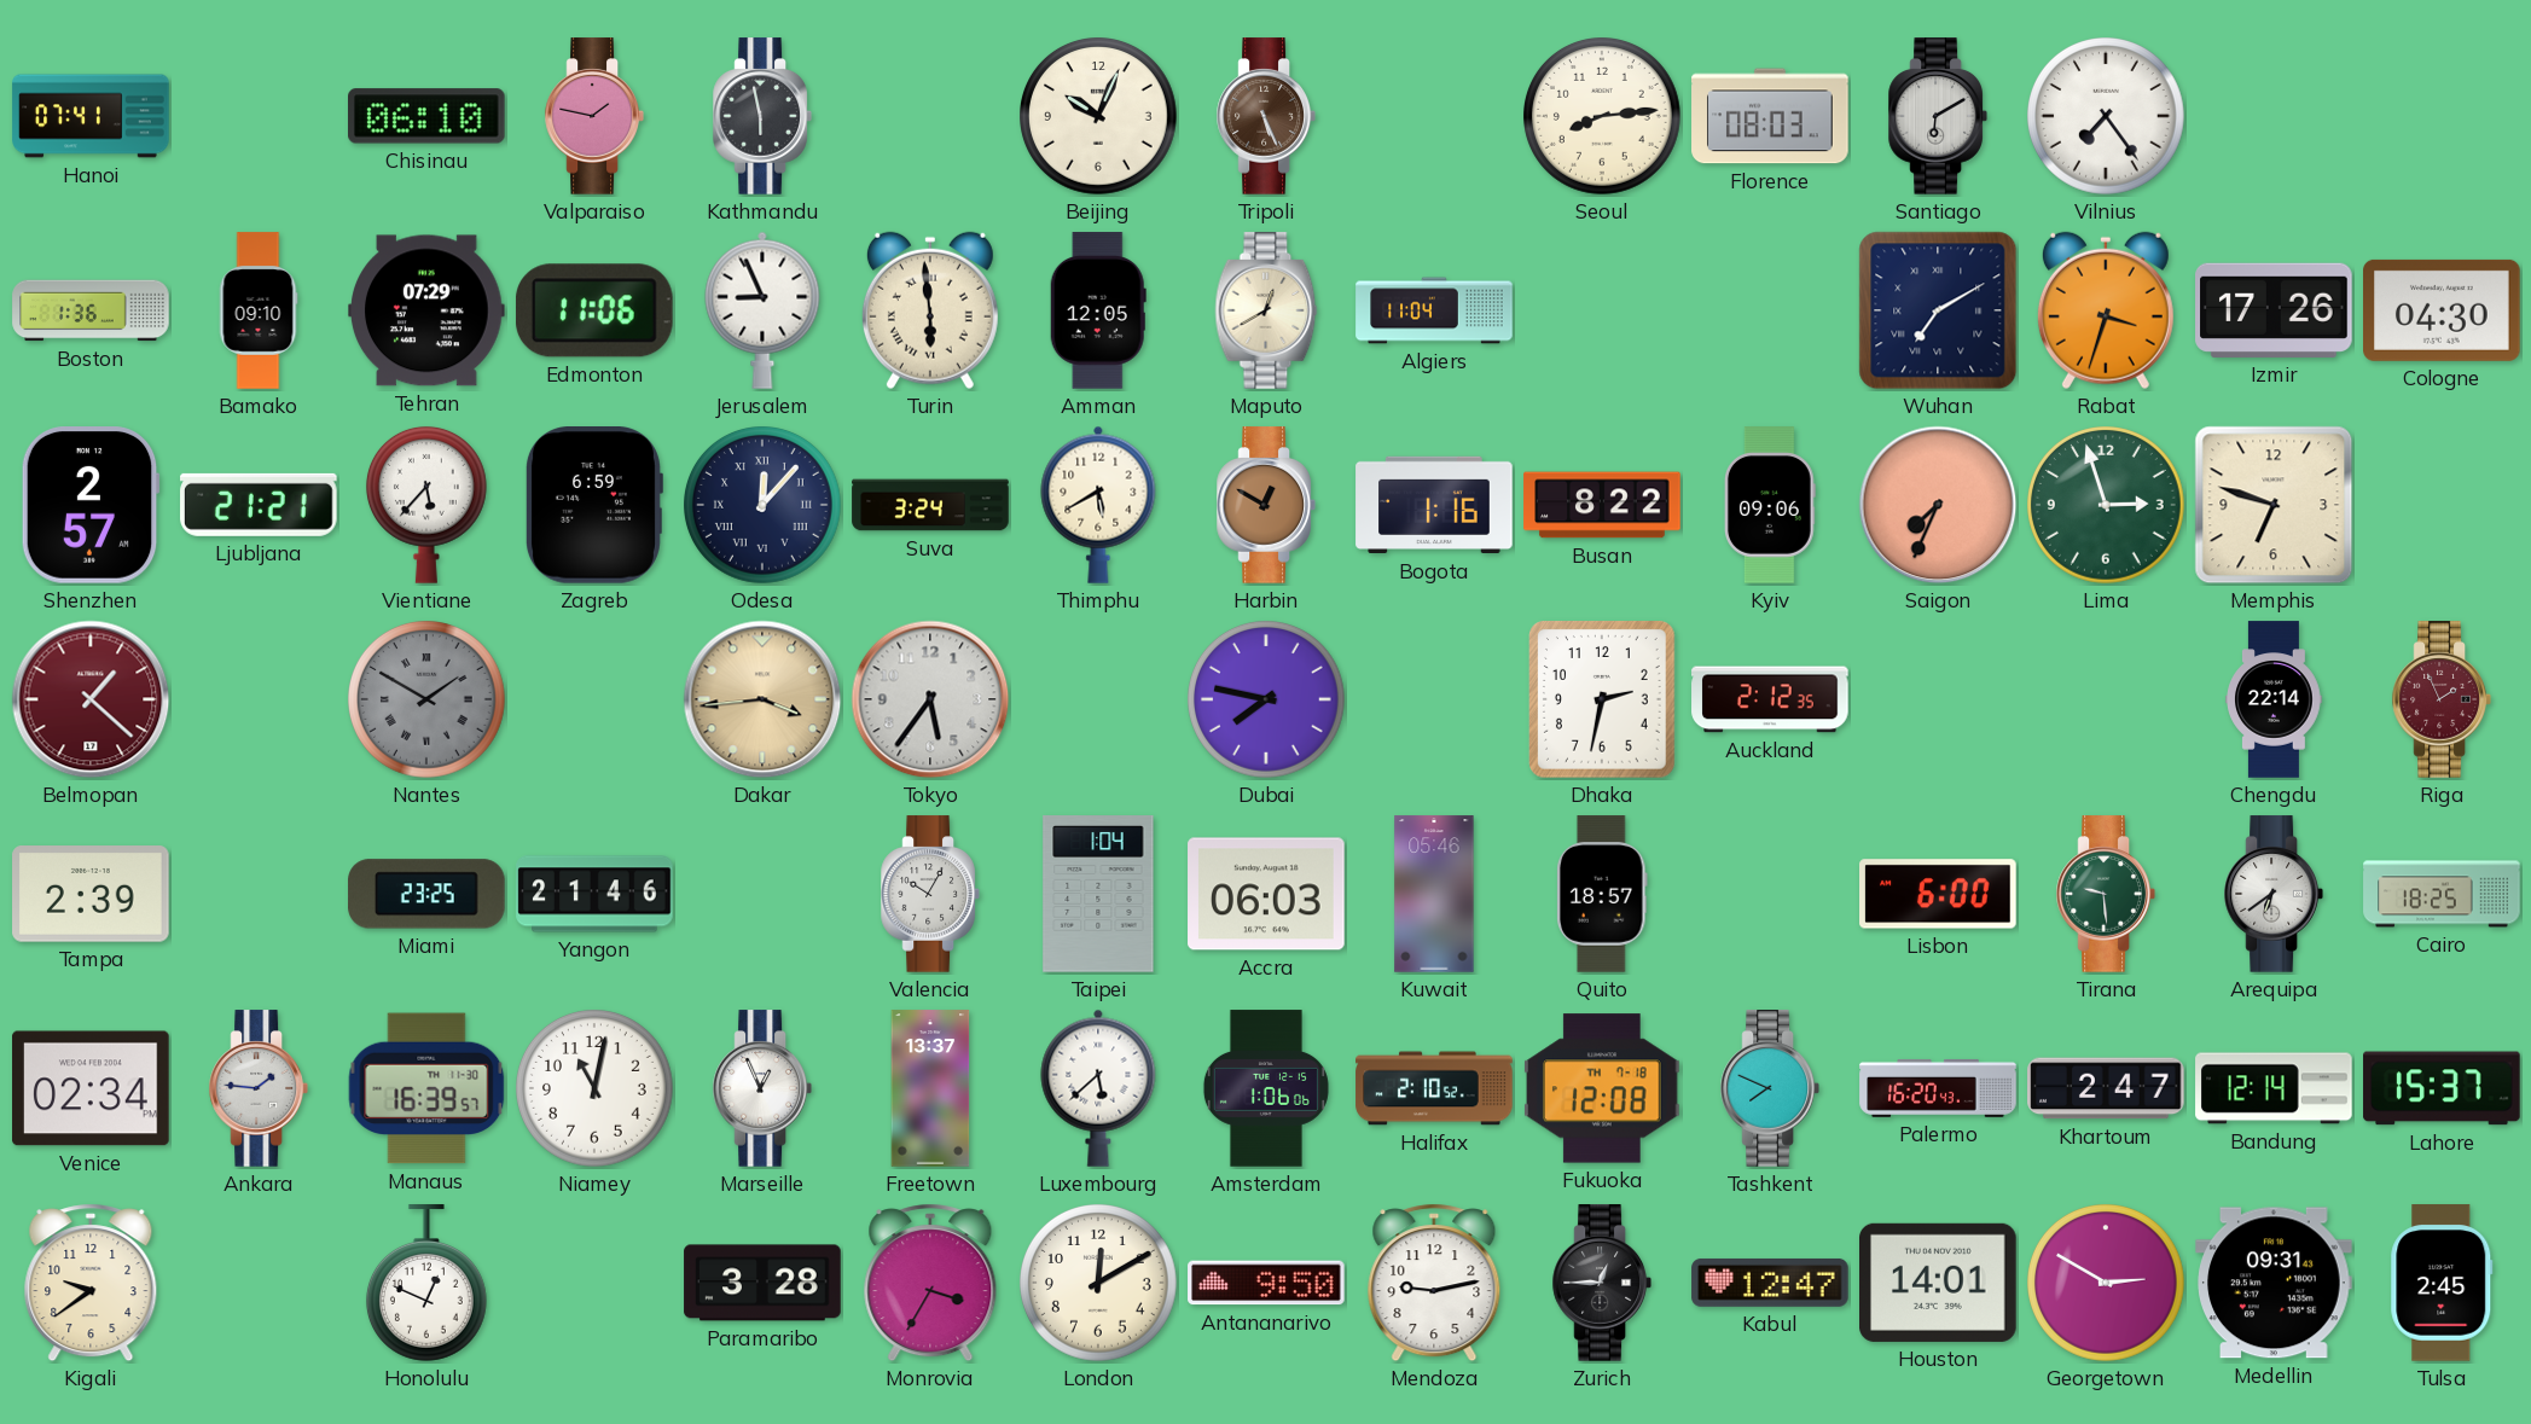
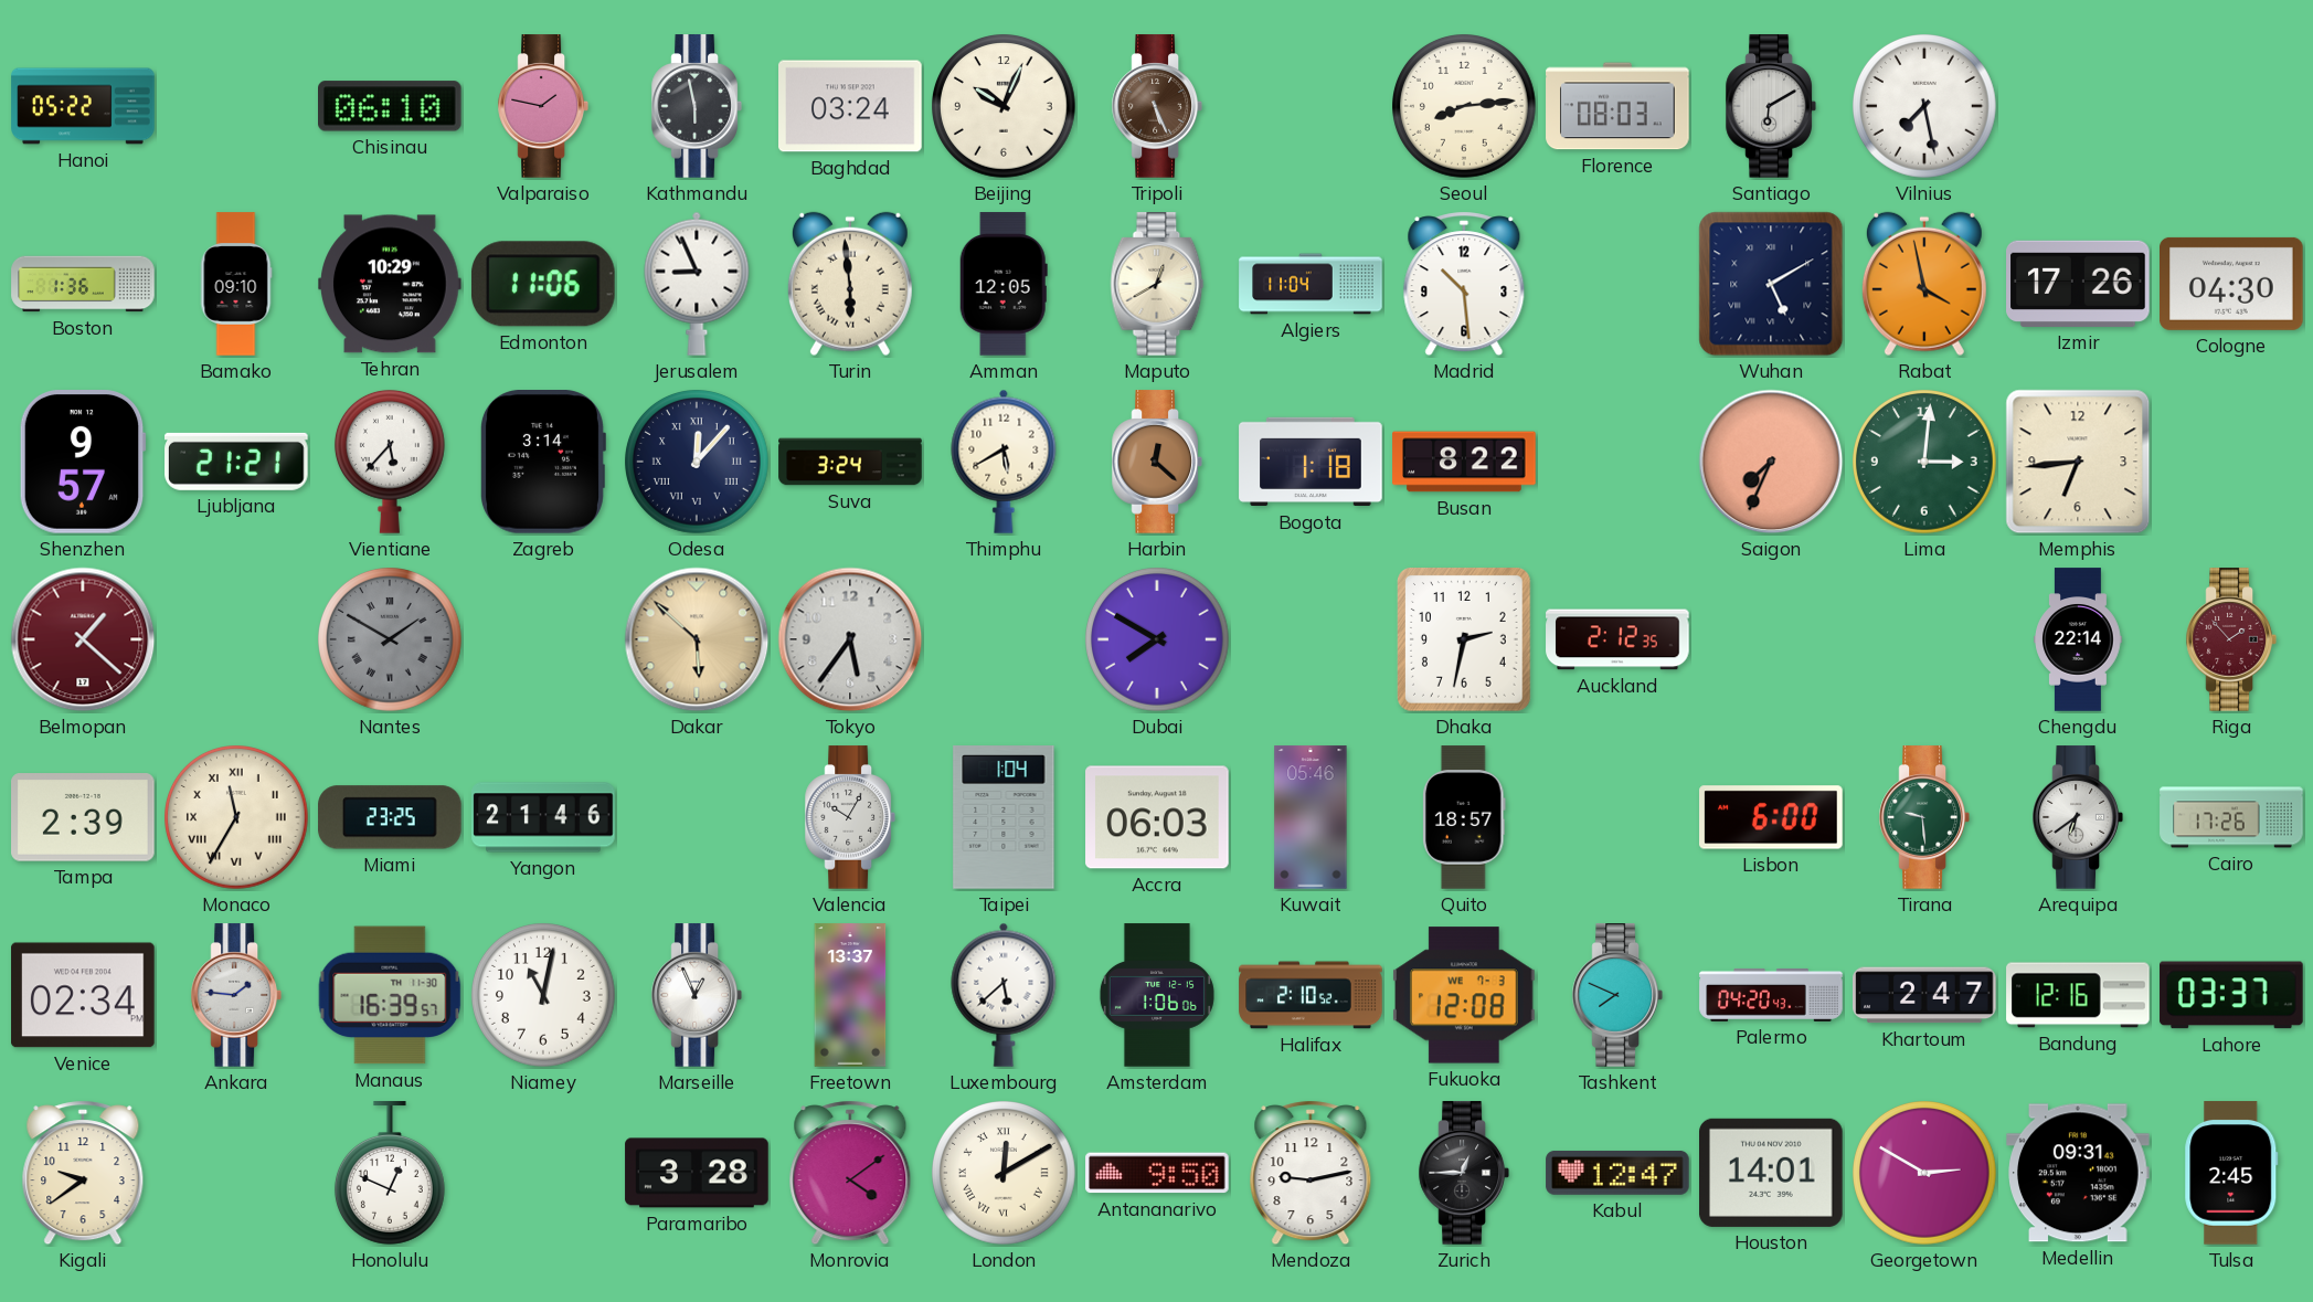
Hanoi: 07:41 -> 05:22
Baghdad: none -> 03:24
Vilnius: 7:24 -> 7:28
Tehran: 07:29 -> 10:29
Madrid: none -> 10:29
Wuhan: 7:10 -> 5:10
Rabat: 3:33 -> 3:58
Shenzhen: 2:57 -> 9:57
Zagreb: 6:59 -> 3:14
Harbin: 12:50 -> 12:22
Bogota: 1:16 -> 1:18
Kyiv: 09:06 -> none
Lima: 2:57 -> 3:01
Memphis: 6:48 -> 6:44
Dakar: 3:44 -> 5:52
Dubai: 7:47 -> 7:50
Riga: 1:56 -> 1:53
Monaco: none -> 11:35
Cairo: 18:25 -> 17:26
Fukuoka date: TH 7-18 -> WE 7-3
Palermo: 16:20 -> 04:20
Bandung: 12:14 -> 12:16
Lahore: 15:37 -> 03:37
Monrovia: 3:35 -> 4:09
London numerals: Arabic -> Roman
